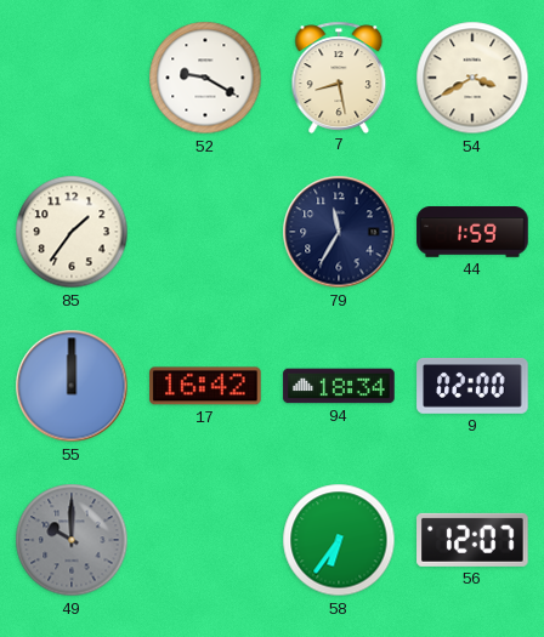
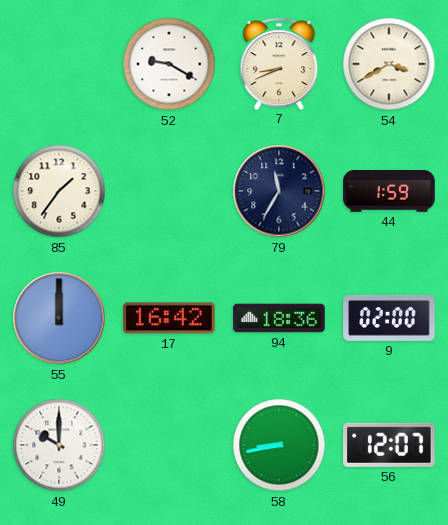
7: 8:28 -> 8:41
94: 18:34 -> 18:36
49 dial: grey -> white
58: 6:36 -> 8:43
